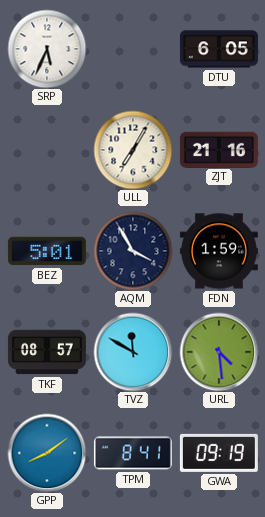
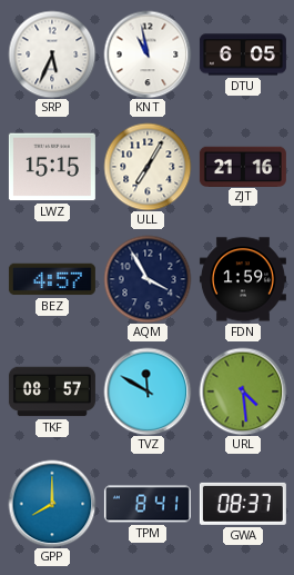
KNT: none -> 10:58
LWZ: none -> 15:15
BEZ: 5:01 -> 4:57
GPP: 8:09 -> 8:00
GWA: 09:19 -> 08:37
